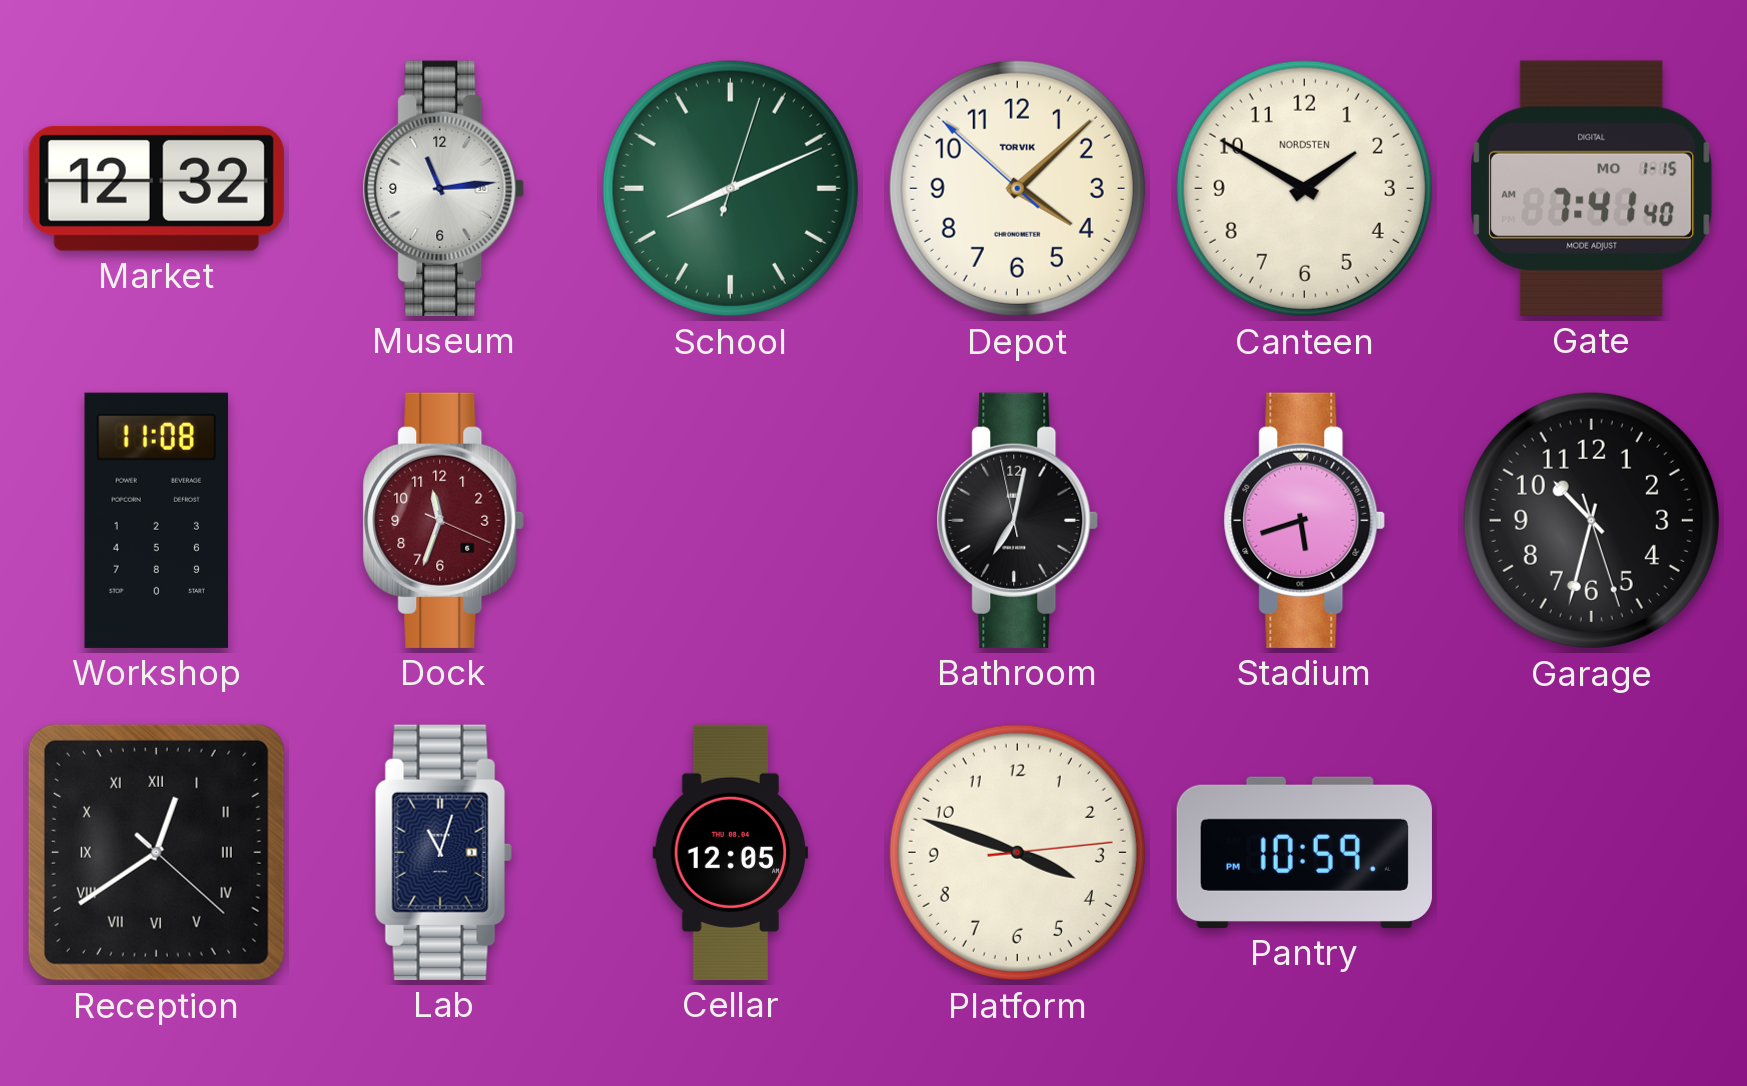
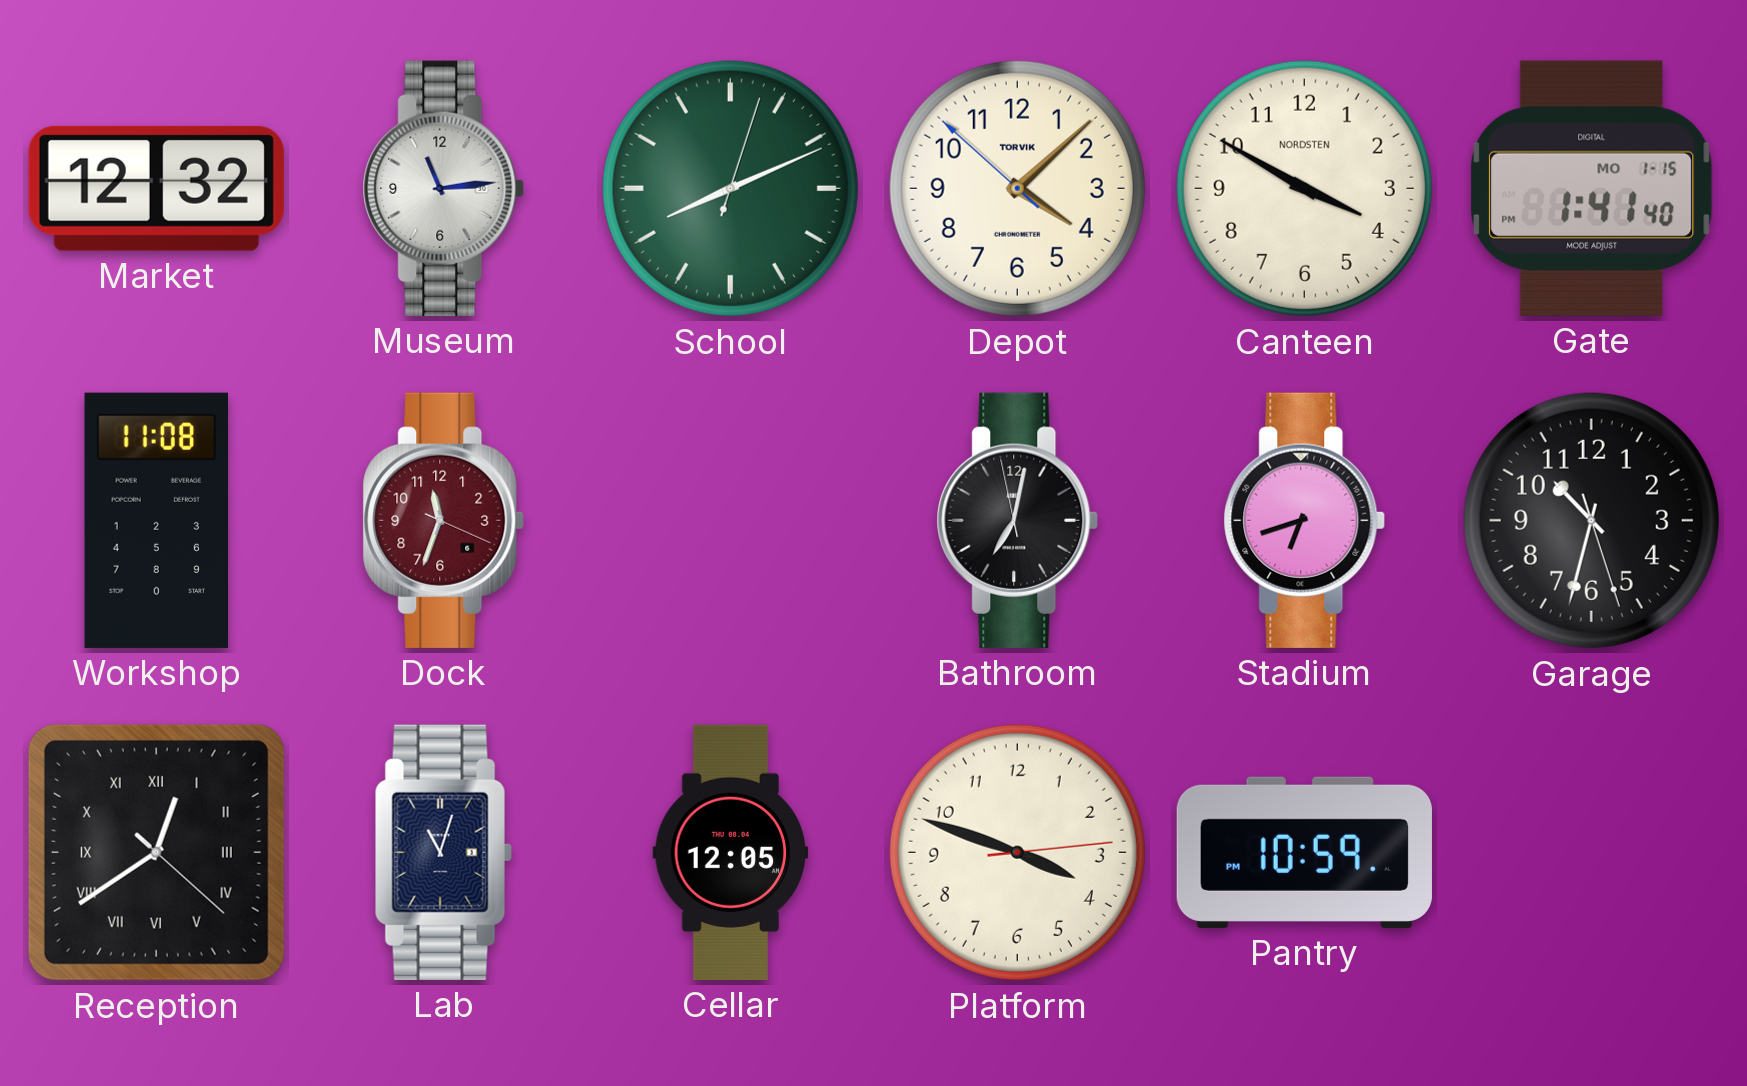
Canteen: 1:50 -> 3:50
Gate: 7:41 -> 1:41
Stadium: 5:42 -> 6:42
